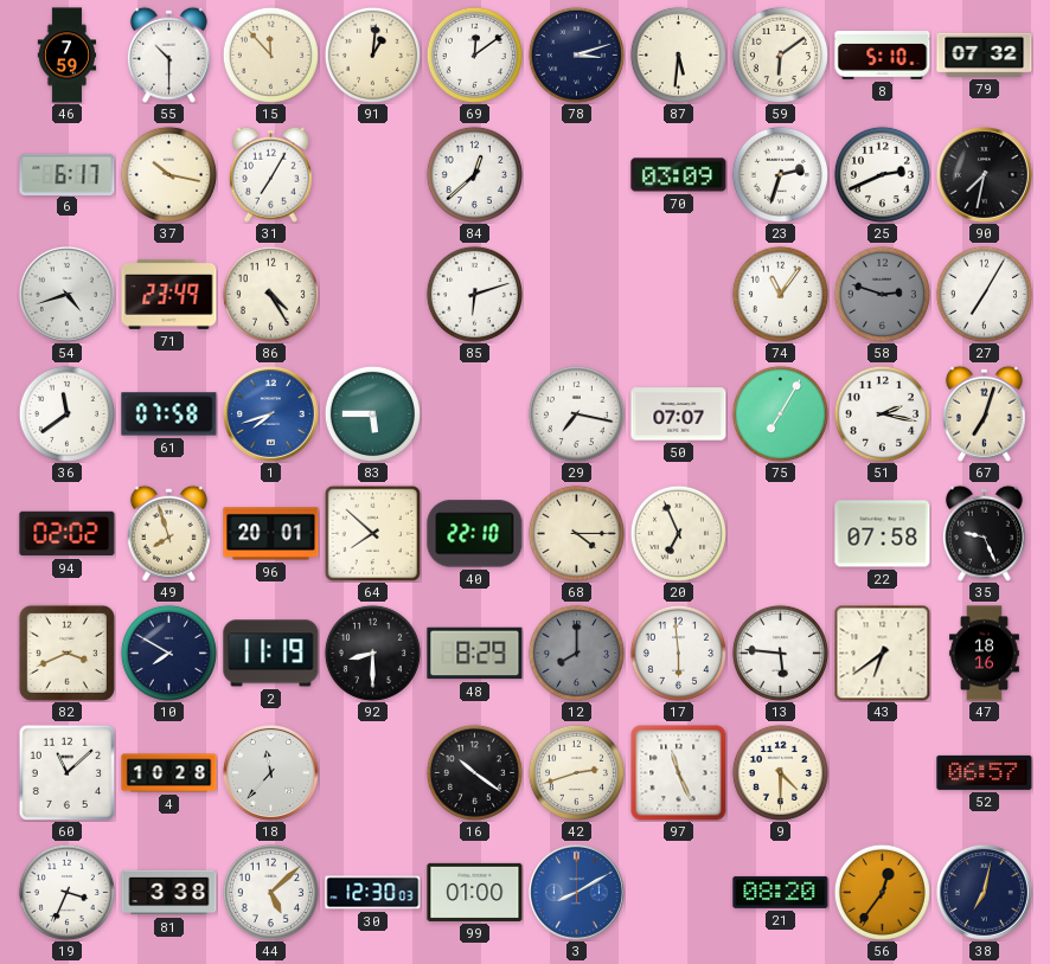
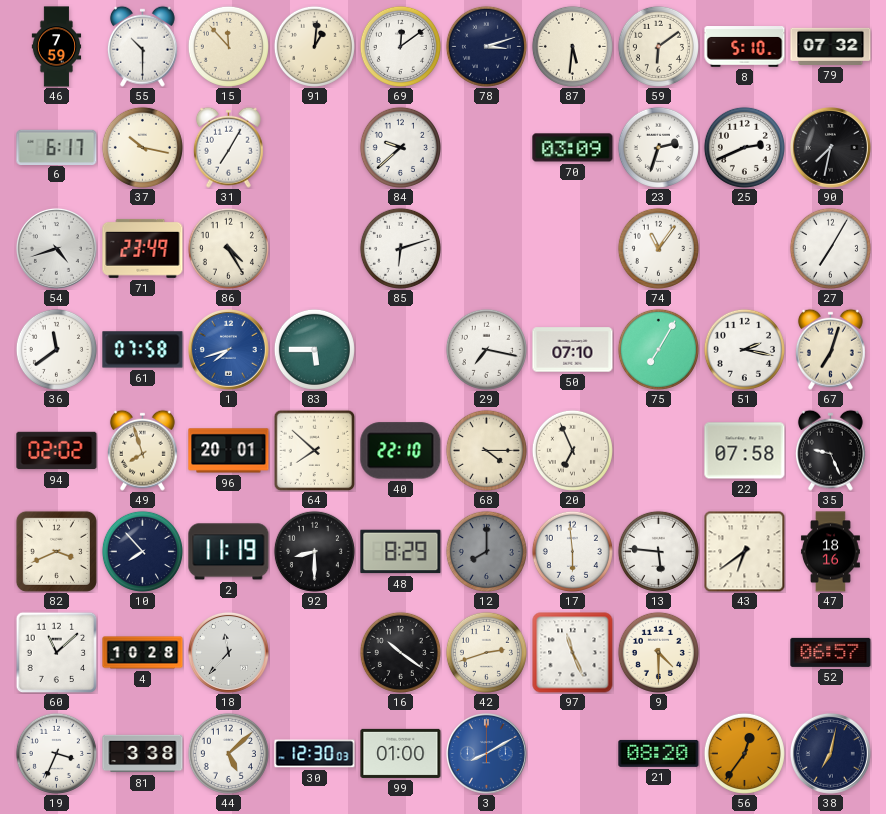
84: 12:38 -> 9:38
58: 2:48 -> none
50: 07:07 -> 07:10
10: 7:50 -> 7:53
